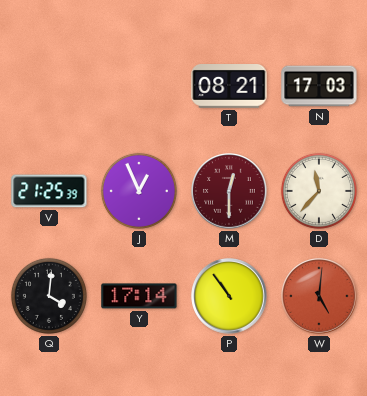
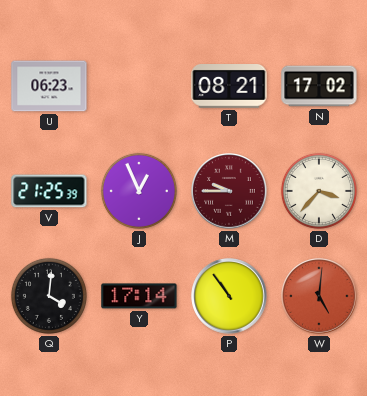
U: none -> 06:23
N: 17:03 -> 17:02
M: 12:30 -> 9:45
D: 11:37 -> 3:37
